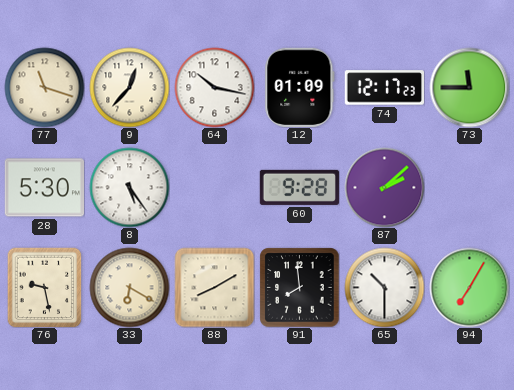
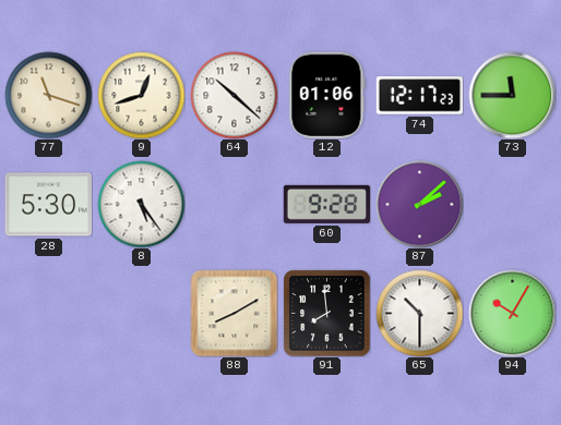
9: 12:37 -> 12:42
64: 10:17 -> 10:22
12: 01:09 -> 01:06
76: 9:28 -> none
33: 6:20 -> none
94: 7:05 -> 10:05
